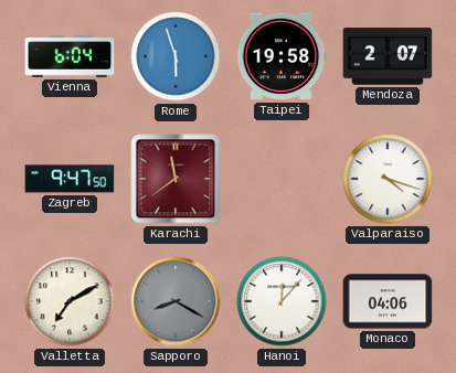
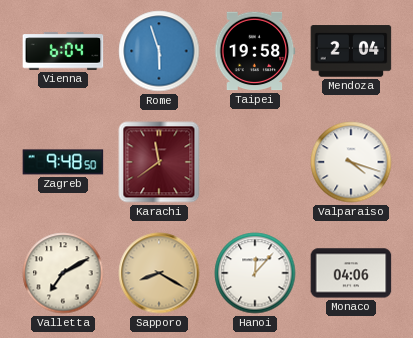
Mendoza: 2:07 -> 2:04
Zagreb: 9:47 -> 9:48
Sapporo dial: grey -> champagne
